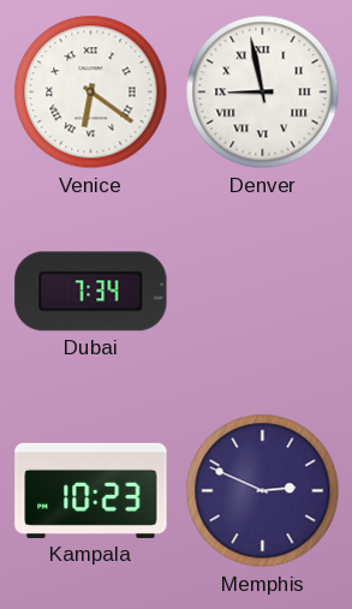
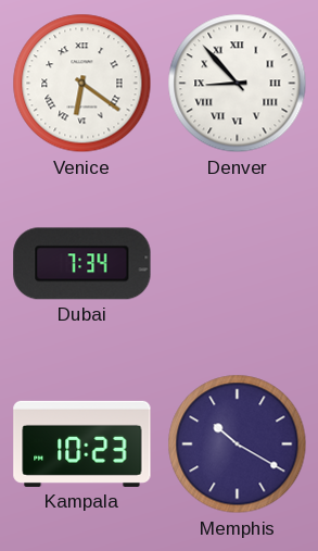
Denver: 8:58 -> 8:53
Memphis: 2:49 -> 10:20
